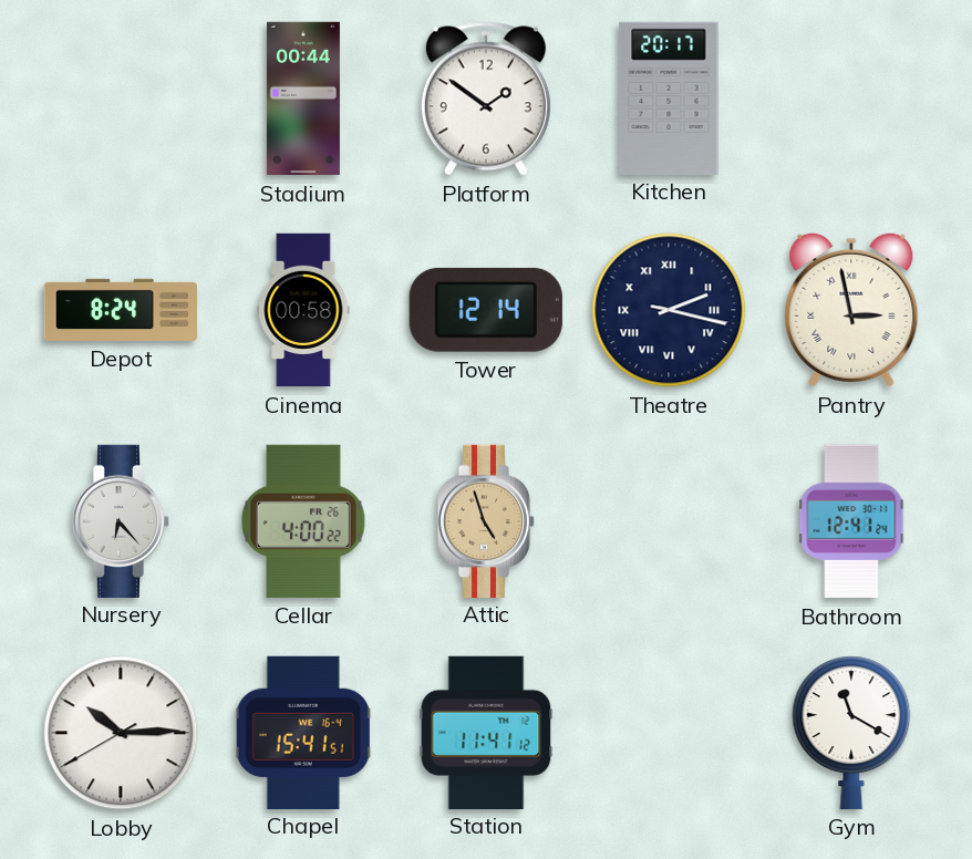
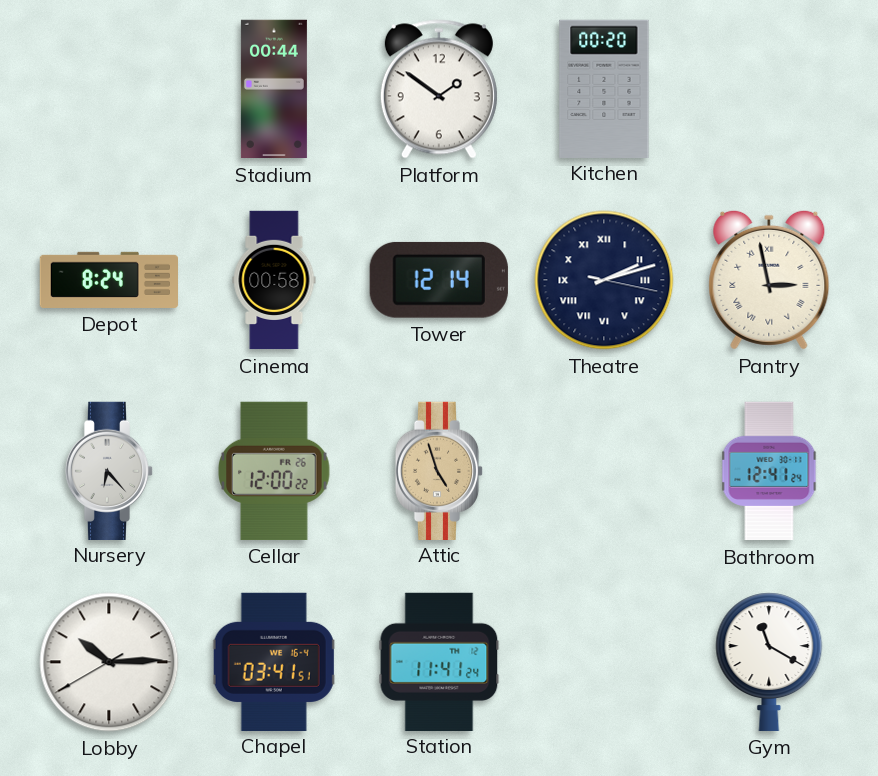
Kitchen: 20:17 -> 00:20
Theatre: 2:17 -> 2:12
Cellar: 4:00 -> 12:00
Chapel: 15:41 -> 03:41
Station: 11:41:12 -> 11:41:24
